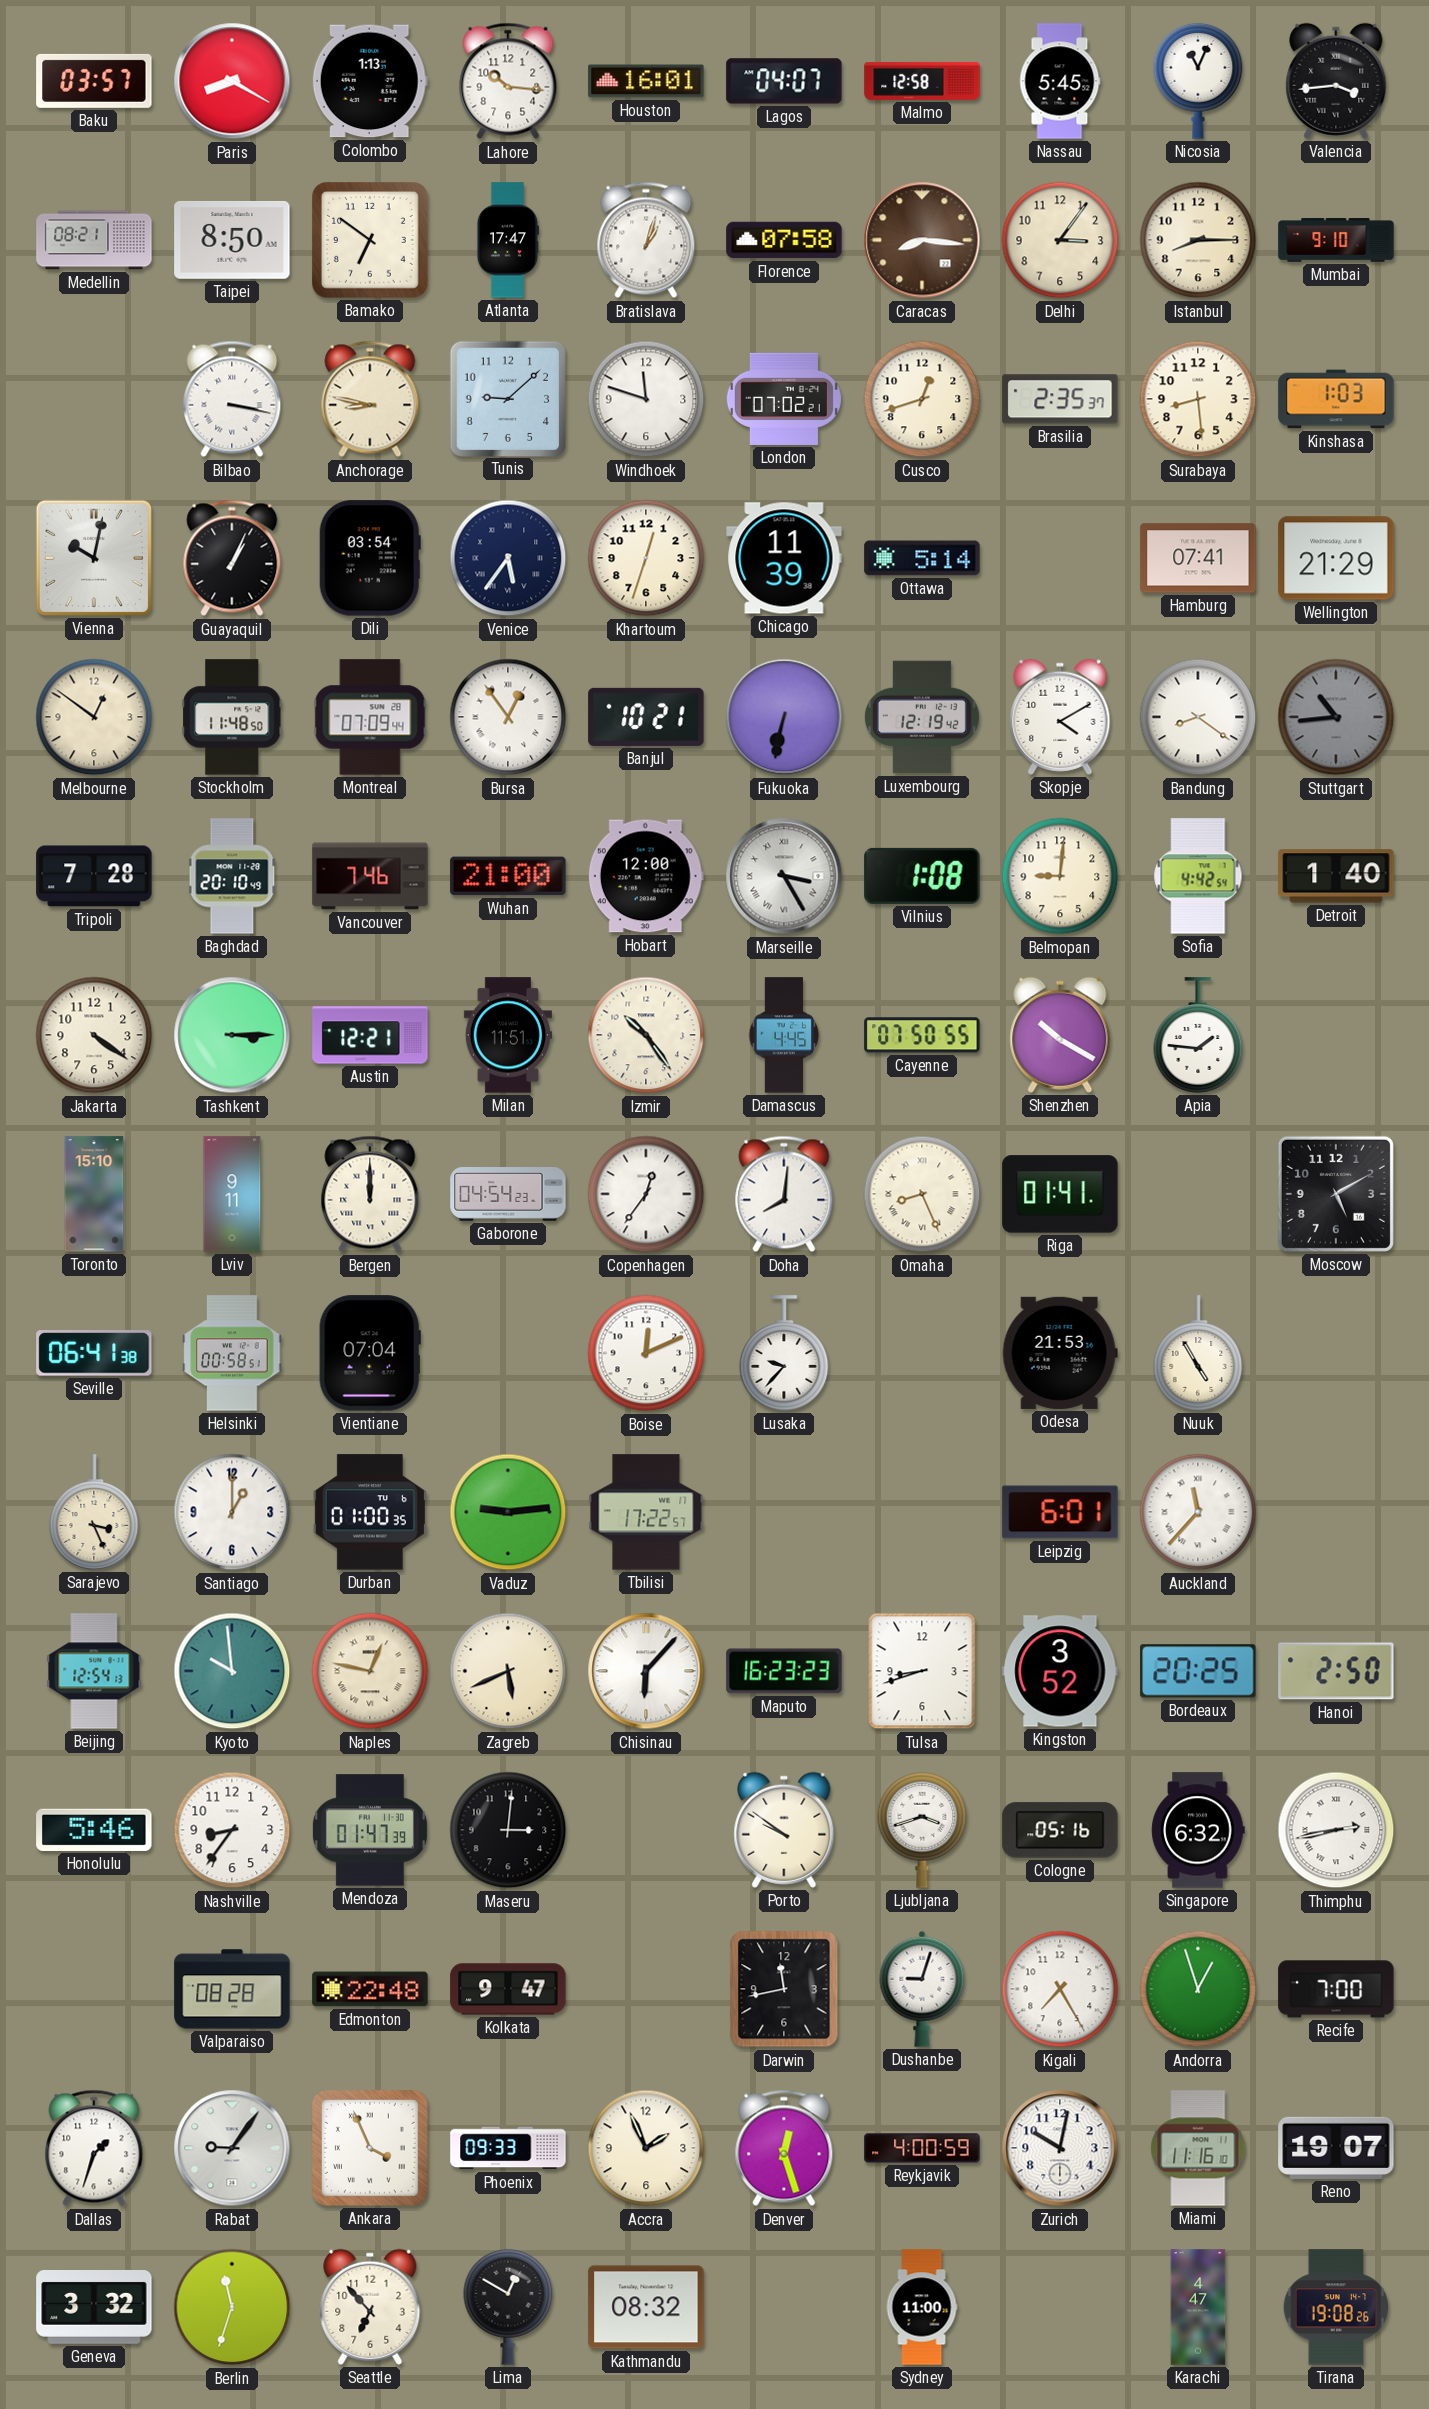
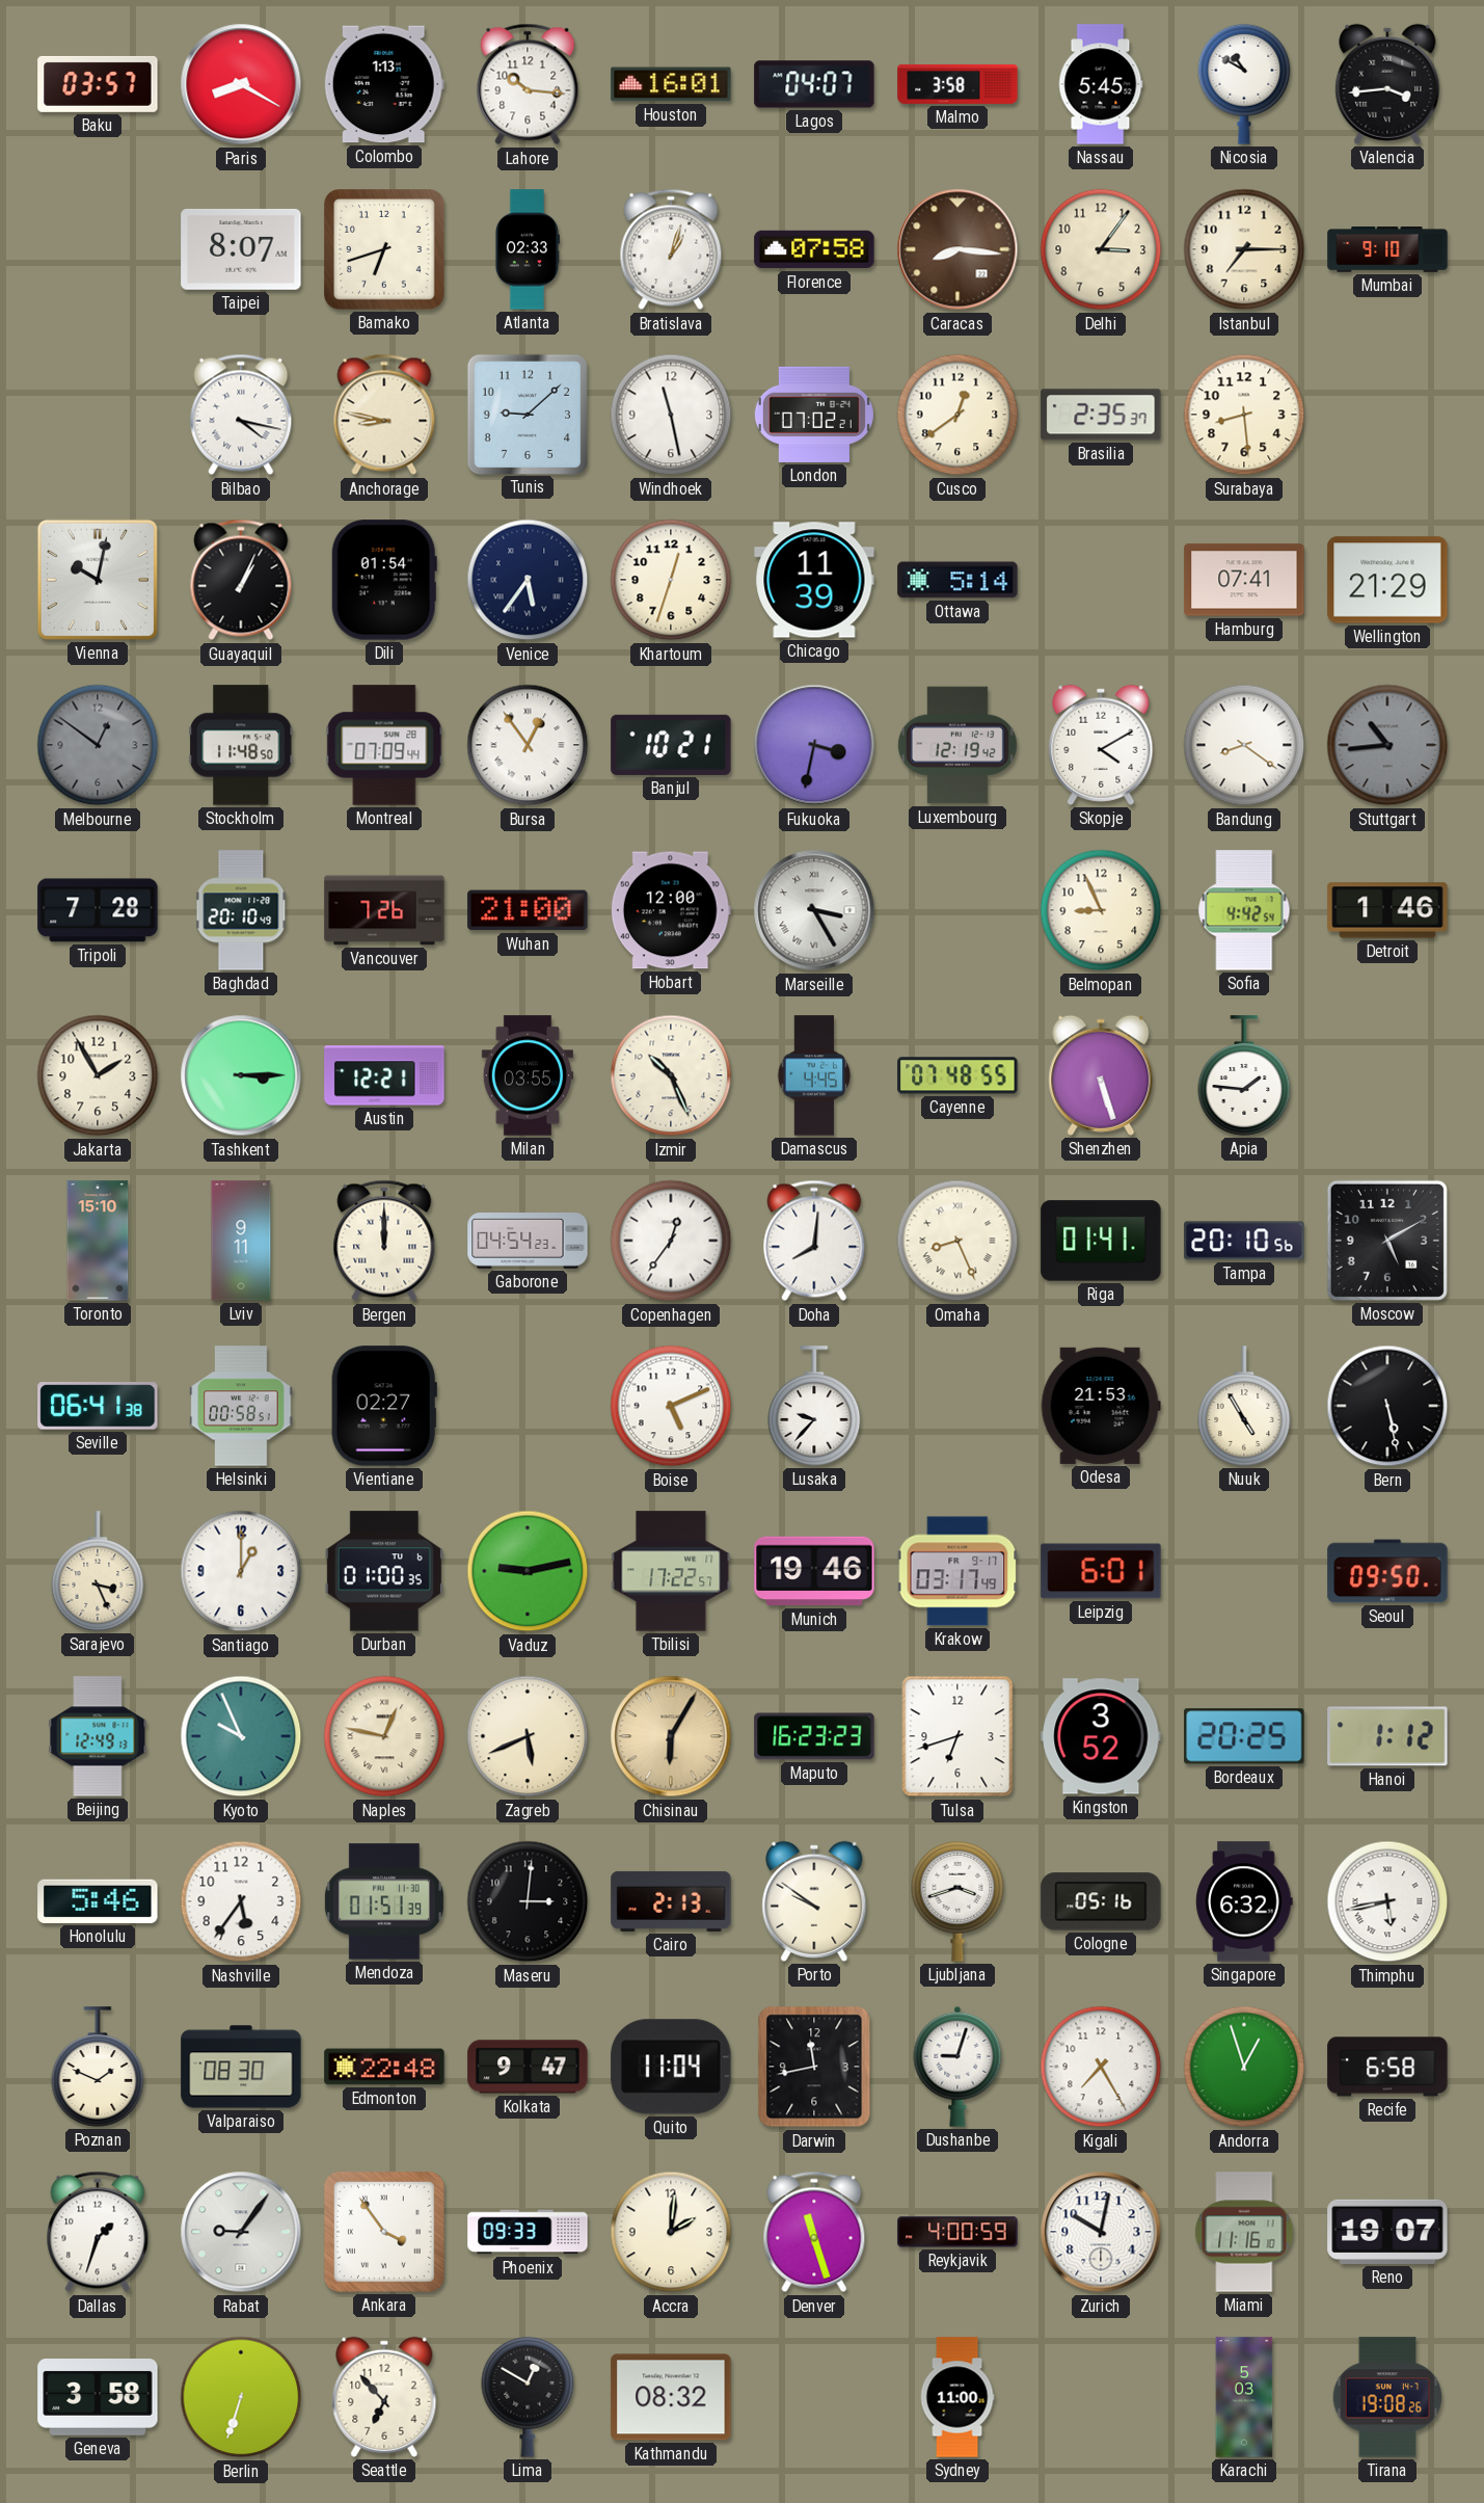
Malmo: 12:58 -> 3:58
Nicosia: 11:04 -> 10:50
Medellin: 08:21 -> none
Taipei: 8:50 -> 8:07
Bamako: 6:51 -> 6:42
Atlanta: 17:47 -> 02:33
Istanbul: 8:15 -> 7:15
Bilbao: 3:17 -> 4:17
Windhoek: 11:48 -> 11:28
Cusco: 12:42 -> 12:39
Kinshasa: 1:03 -> none
Dili: 03:54 -> 01:54
Melbourne dial: cream -> grey
Fukuoka: 6:32 -> 3:32
Vancouver: 7:46 -> 7:26
Vilnius: 1:08 -> none
Belmopan: 9:01 -> 8:56
Detroit: 1:40 -> 1:46
Jakarta: 4:21 -> 1:55
Milan: 11:51 -> 03:55
Izmir: 10:24 -> 10:26
Cayenne: 07:50 -> 07:48
Shenzhen: 10:20 -> 5:27
Tampa: none -> 20:10
Vientiane: 07:04 -> 02:27
Boise: 12:11 -> 5:11
Bern: none -> 5:28
Vaduz: 9:14 -> 9:13
Munich: none -> 19:46
Krakow: none -> 03:17
Auckland: 11:37 -> none
Seoul: none -> 09:50
Beijing: 12:54 -> 12:49
Kyoto: 9:59 -> 9:56
Chisinau: 6:07 -> 6:05
Chisinau dial: white -> champagne
Tulsa: 8:42 -> 6:42
Hanoi: 2:50 -> 1:12
Nashville: 8:36 -> 5:36
Mendoza: 01:47 -> 01:51
Cairo: none -> 2:13
Thimphu: 2:43 -> 5:43
Poznan: none -> 1:49
Valparaiso: 08:28 -> 08:30
Quito: none -> 11:04
Recife: 7:00 -> 6:58
Ankara: 3:56 -> 3:54
Accra: 1:56 -> 2:01
Denver: 12:27 -> 11:27
Geneva: 3:32 -> 3:58
Berlin: 11:33 -> 6:33
Karachi: 4:47 -> 5:03
